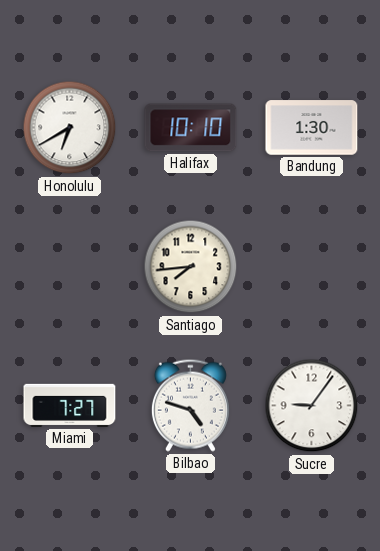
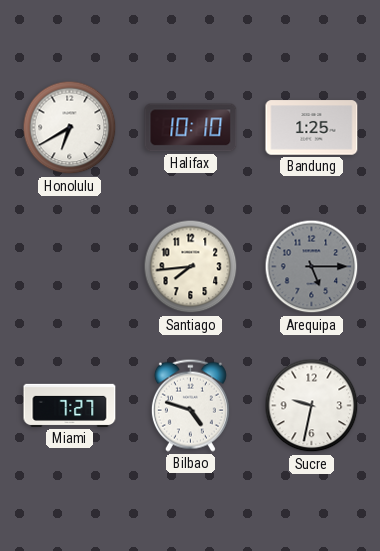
Bandung: 1:30 -> 1:25
Arequipa: none -> 5:15
Sucre: 9:06 -> 9:32
